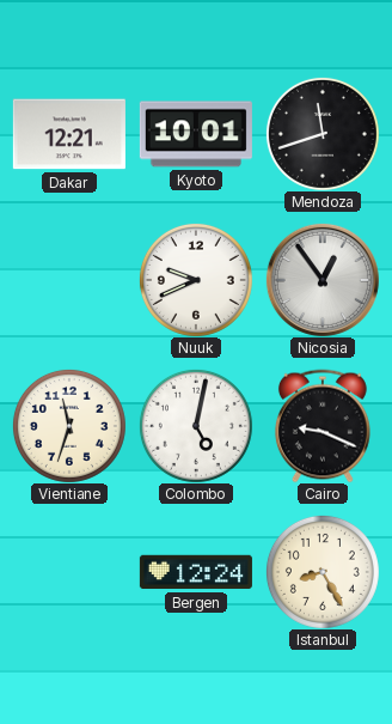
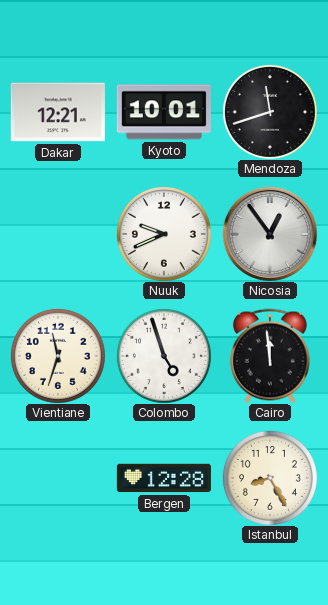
Colombo: 5:02 -> 4:57
Cairo: 9:19 -> 11:59
Bergen: 12:24 -> 12:28
